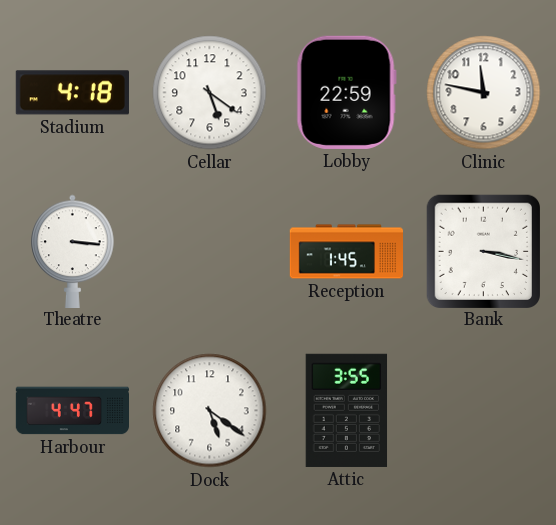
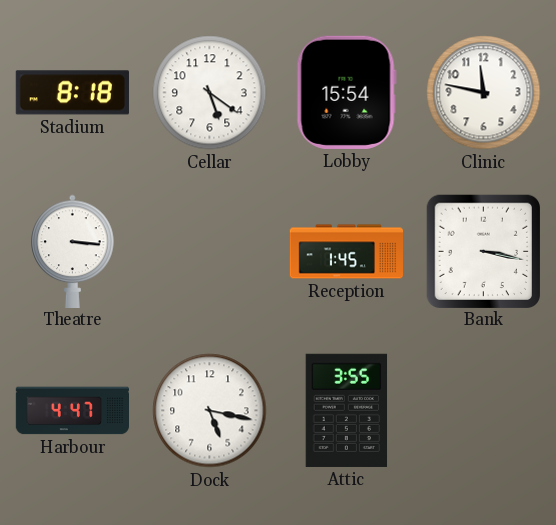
Stadium: 4:18 -> 8:18
Lobby: 22:59 -> 15:54
Dock: 5:21 -> 5:17
